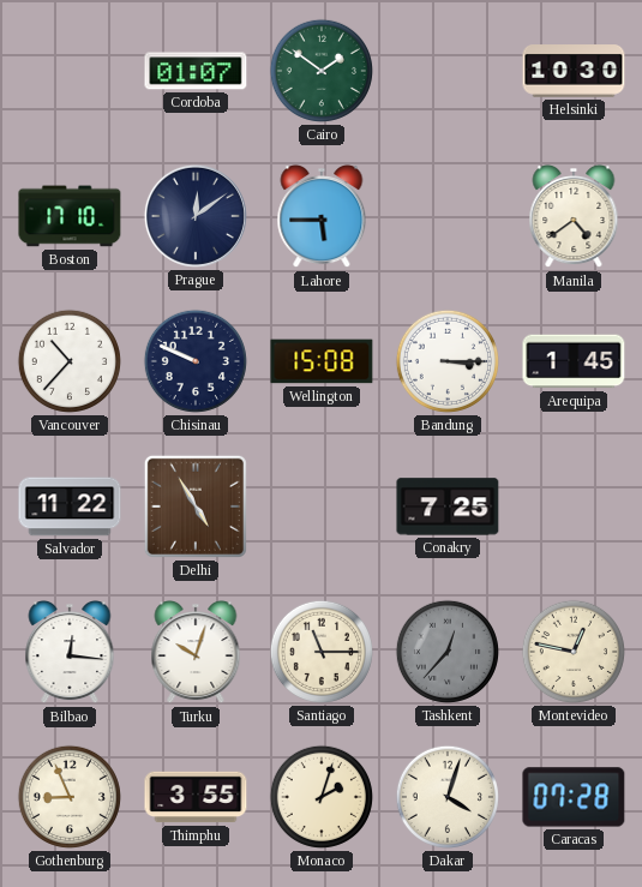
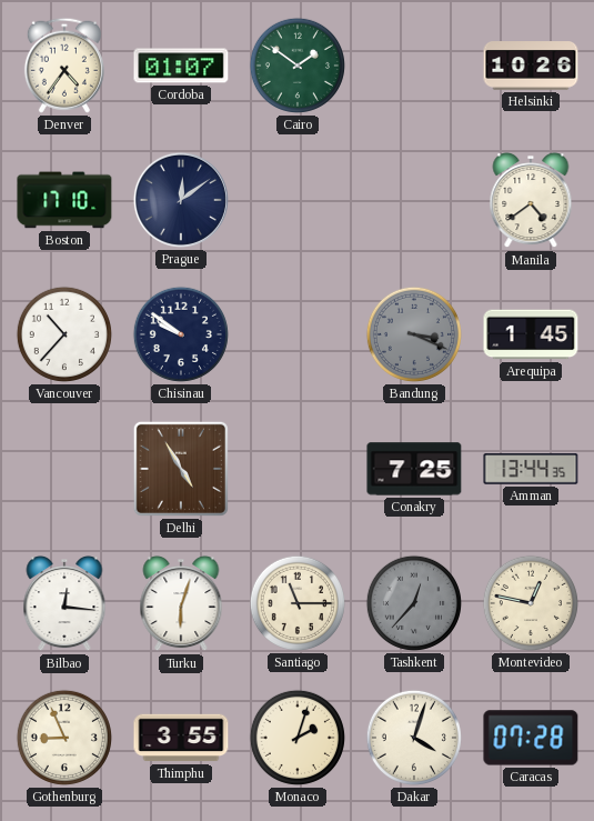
Denver: none -> 4:36
Helsinki: 10:30 -> 10:26
Lahore: 5:45 -> none
Chisinau: 9:49 -> 9:51
Wellington: 15:08 -> none
Bandung: 3:15 -> 3:19
Bandung dial: white -> grey
Salvador: 11:22 -> none
Amman: none -> 13:44
Turku: 10:03 -> 6:03
